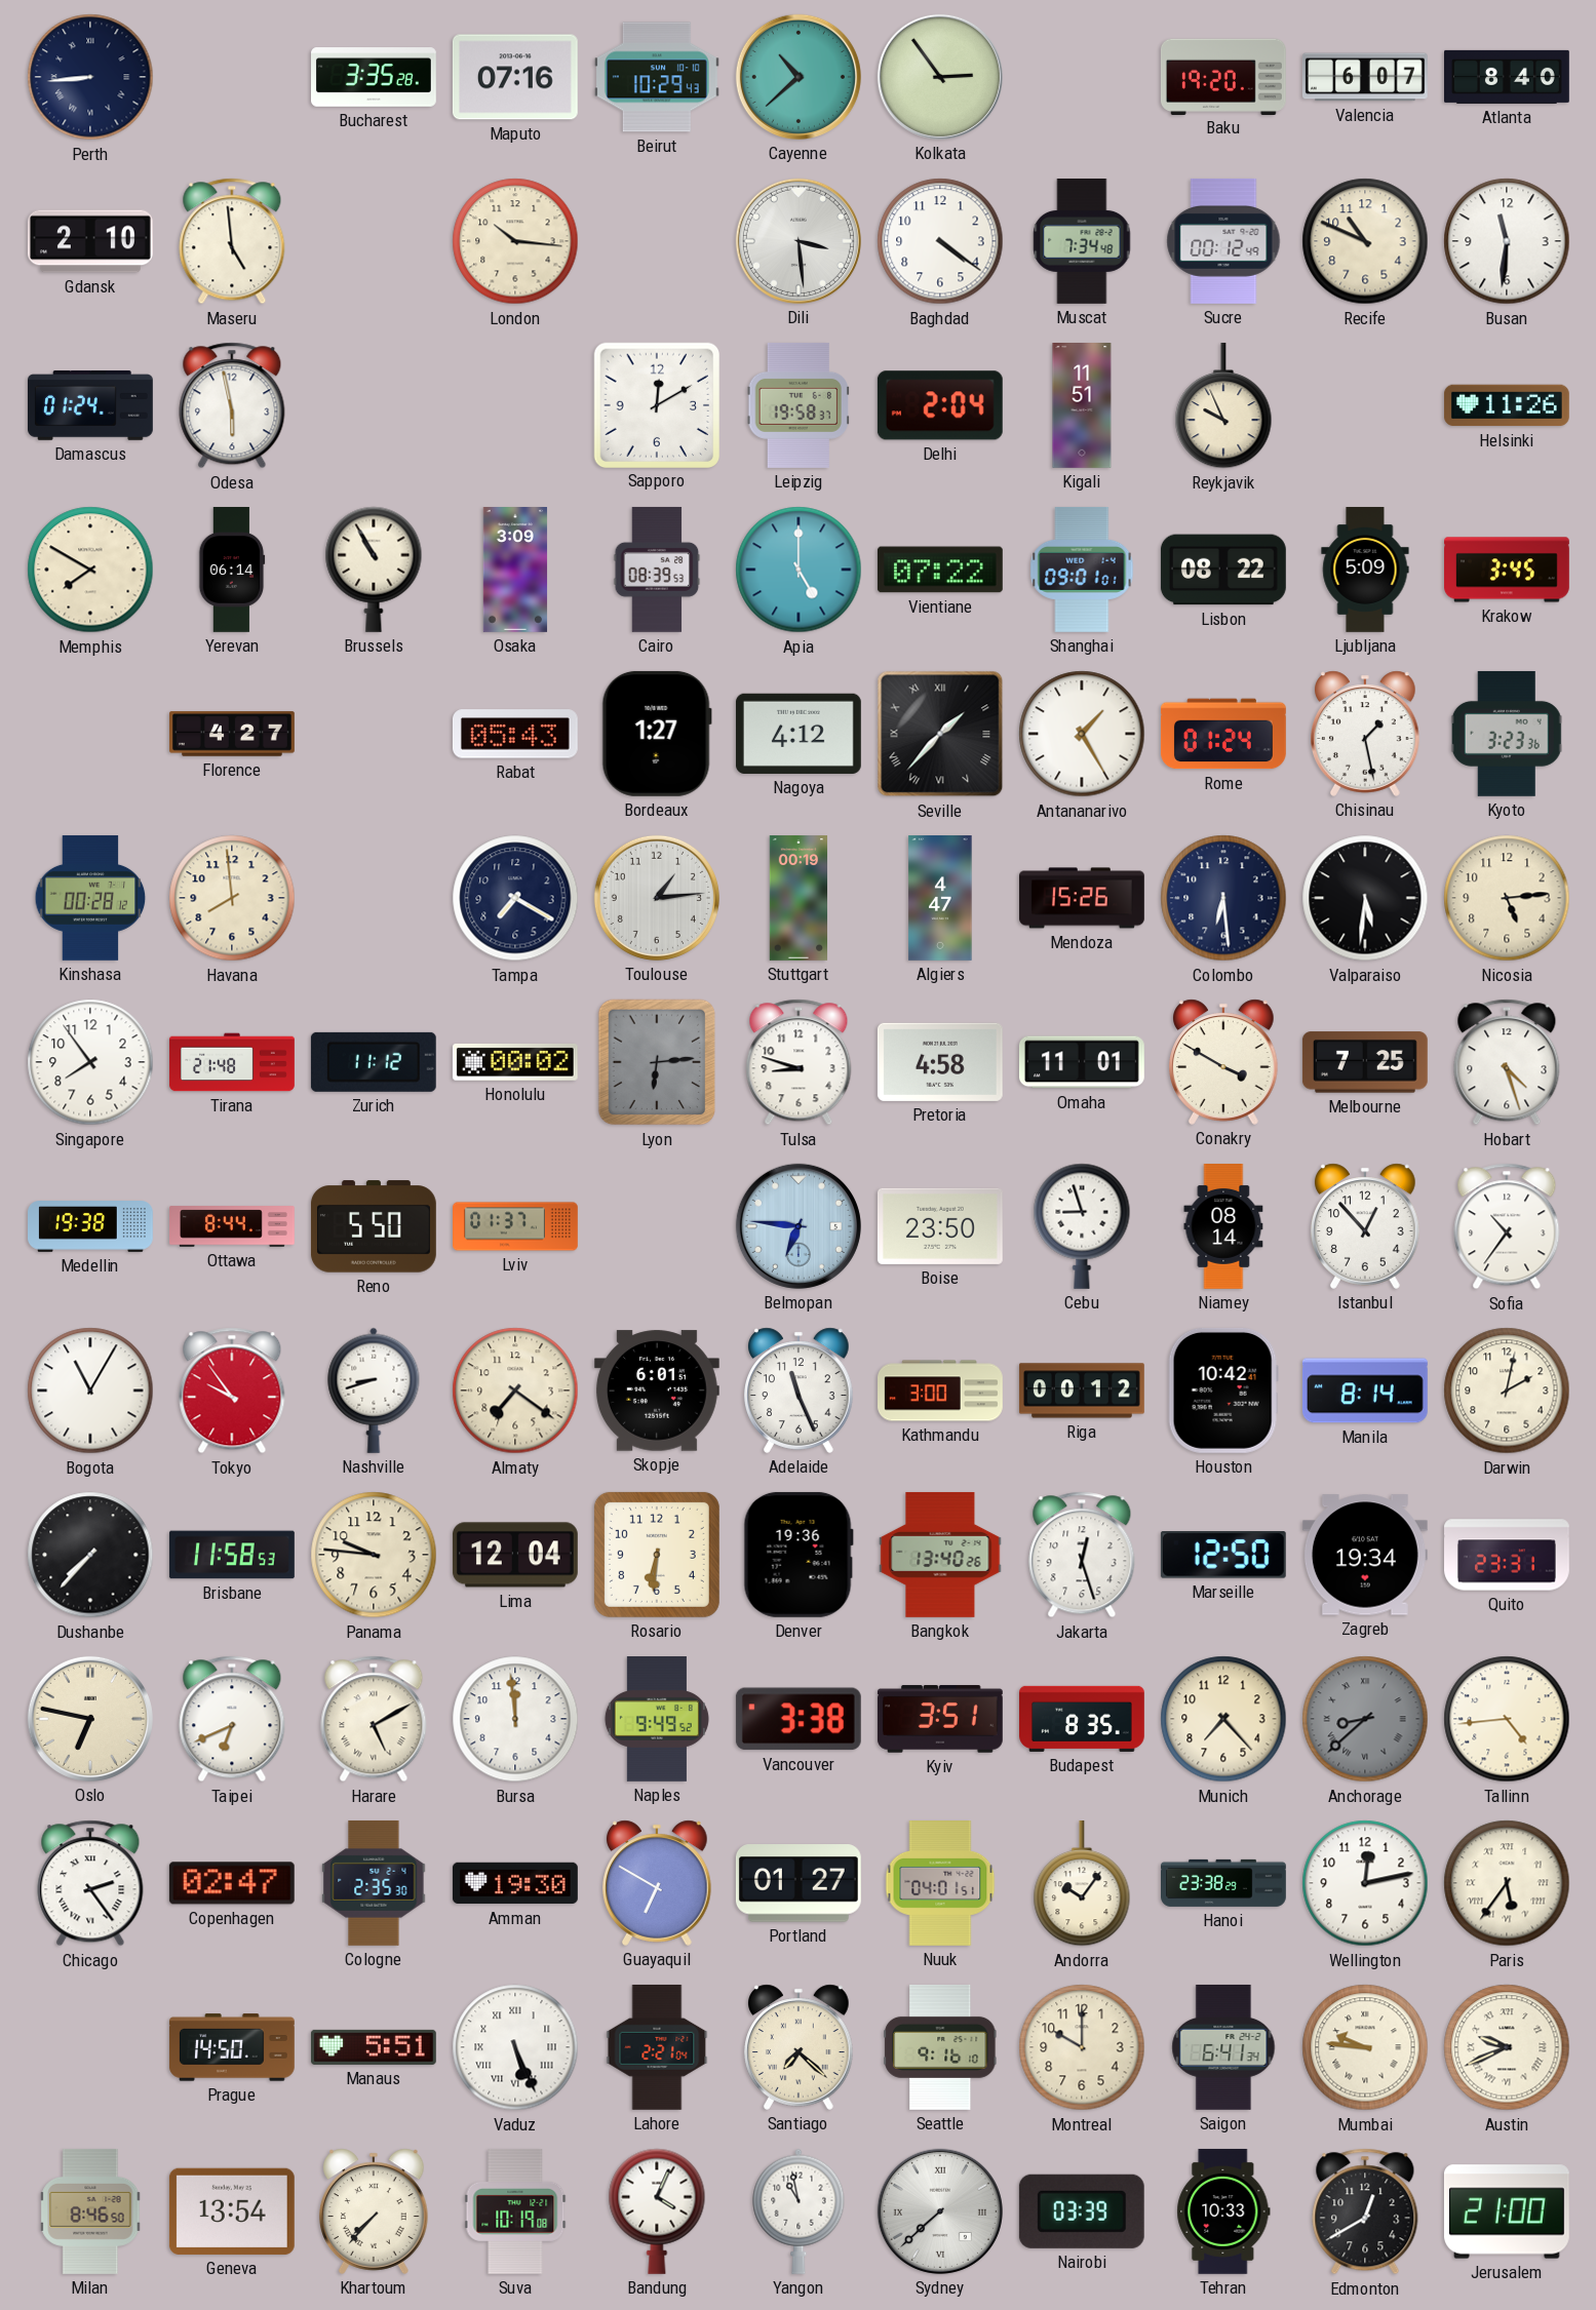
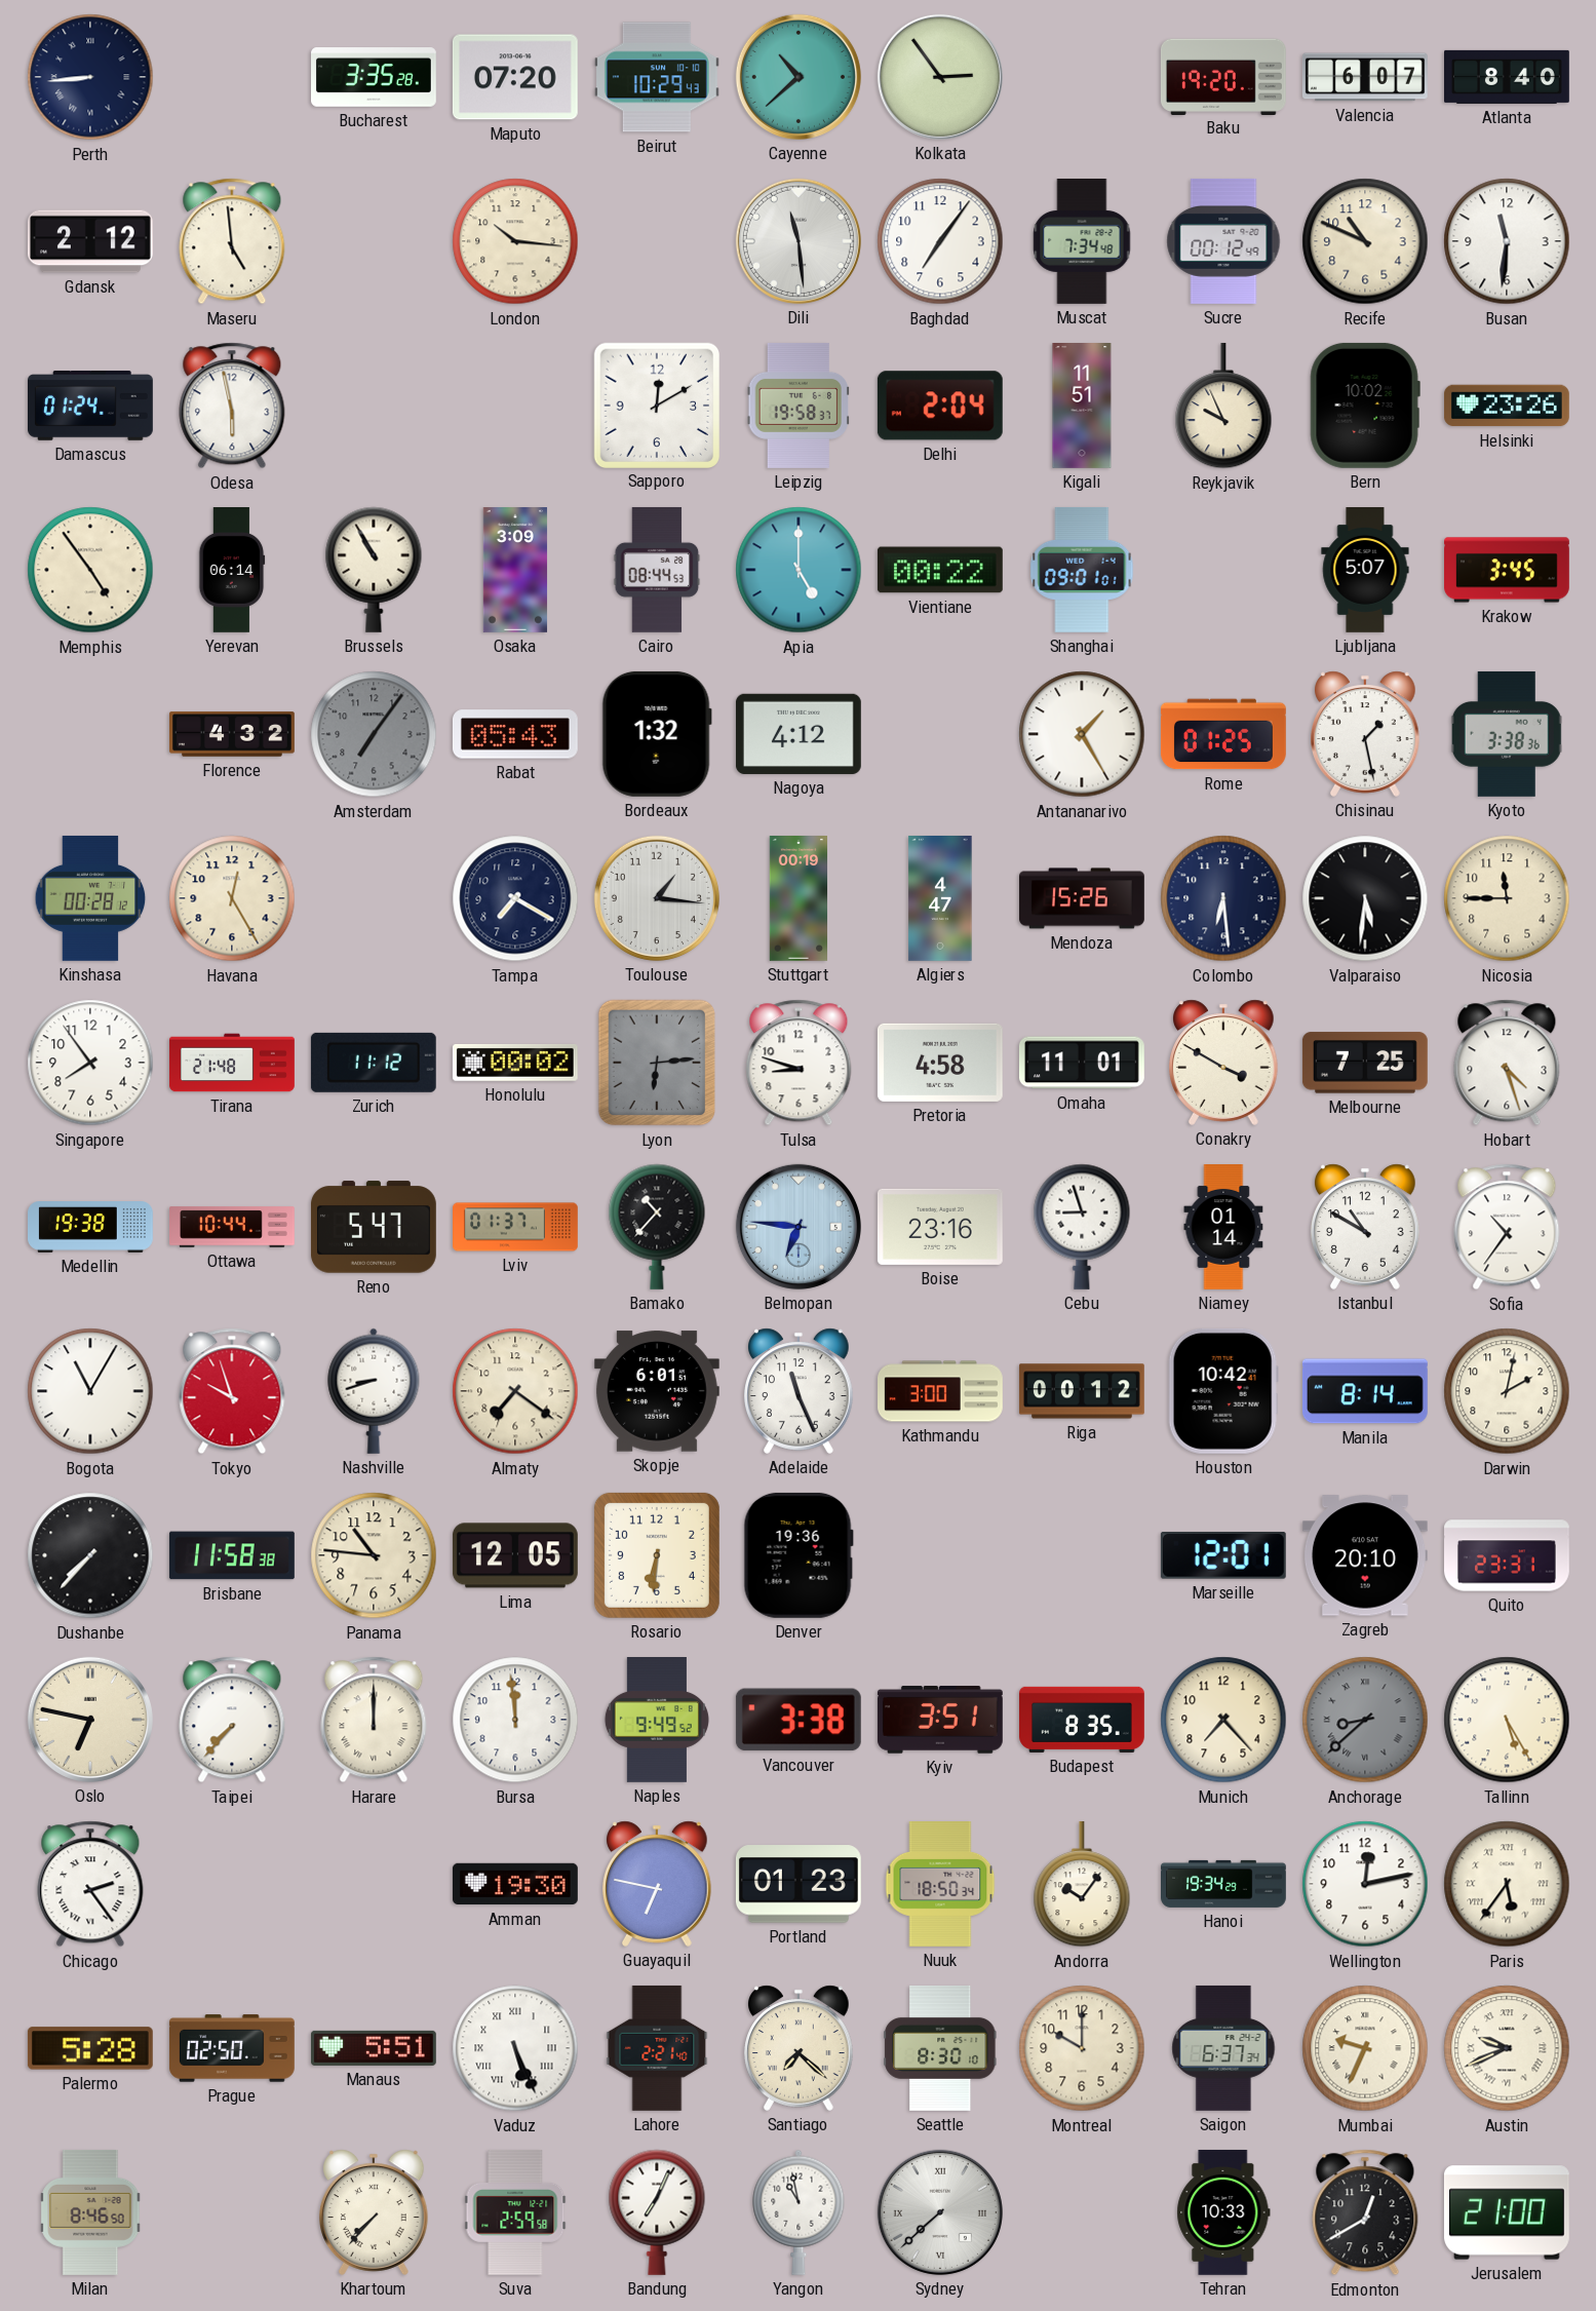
Maputo: 07:16 -> 07:20
Gdansk: 2:10 -> 2:12
Dili: 3:29 -> 11:29
Baghdad: 4:21 -> 7:06
Bern: none -> 10:02
Helsinki: 11:26 -> 23:26
Memphis: 7:50 -> 4:54
Cairo: 08:39 -> 08:44
Vientiane: 07:22 -> 00:22
Lisbon: 08:22 -> none
Ljubljana: 5:09 -> 5:07
Florence: 4:27 -> 4:32
Amsterdam: none -> 7:06
Bordeaux: 1:27 -> 1:32
Seville: 1:37 -> none
Rome: 01:24 -> 01:25
Kyoto: 3:23 -> 3:38
Havana: 7:59 -> 12:25
Toulouse: 1:14 -> 1:16
Nicosia: 5:14 -> 11:45
Ottawa: 8:44 -> 10:44
Reno: 5:50 -> 5:47
Bamako: none -> 10:37
Boise: 23:50 -> 23:16
Niamey: 08:14 -> 01:14
Istanbul: 12:53 -> 10:50
Tokyo: 9:54 -> 9:57
Brisbane: 11:58:53 -> 11:58:38
Panama: 9:46 -> 10:46
Lima: 12:04 -> 12:05
Bangkok: 13:40 -> none
Jakarta: 12:27 -> none
Marseille: 12:50 -> 12:01
Zagreb: 19:34 -> 20:10
Taipei: 6:41 -> 7:37
Harare: 5:10 -> 12:00
Tallinn: 4:44 -> 5:25
Copenhagen: 02:47 -> none
Cologne: 2:35 -> none
Guayaquil: 6:50 -> 6:47
Portland: 01:27 -> 01:23
Nuuk: 04:01 -> 18:50
Hanoi: 23:38 -> 19:34
Palermo: none -> 5:28
Prague: 14:50 -> 02:50
Lahore: 2:21:04 -> 2:21:40
Seattle: 9:16 -> 8:30
Saigon: 6:41 -> 6:37
Mumbai: 9:46 -> 9:34
Geneva: 13:54 -> none
Suva: 10:19 -> 2:59
Bandung: 4:04 -> 7:04
Nairobi: 03:39 -> none
